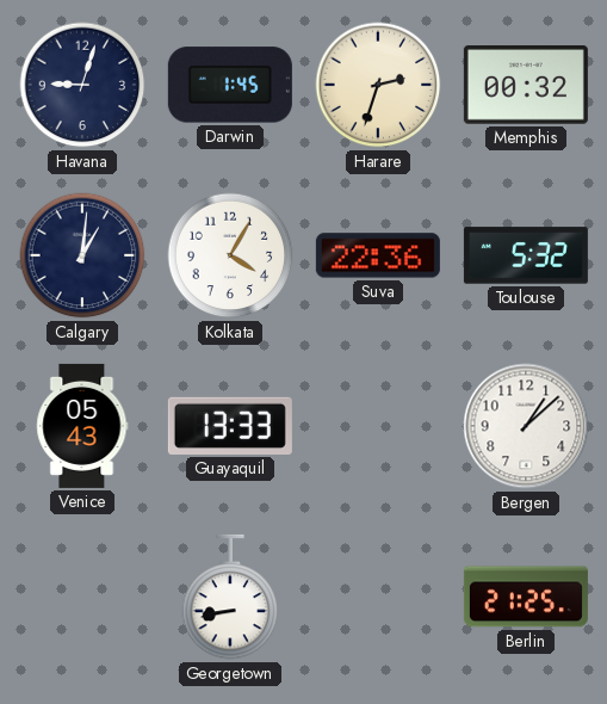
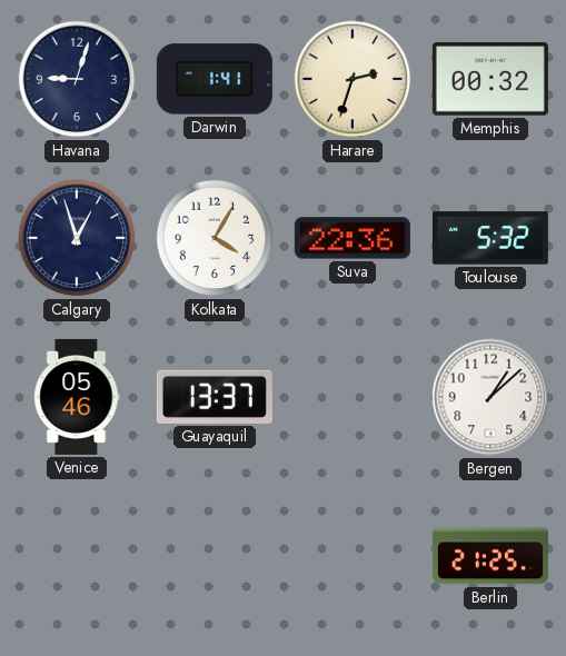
Darwin: 1:45 -> 1:41
Calgary: 1:01 -> 12:57
Venice: 05:43 -> 05:46
Guayaquil: 13:33 -> 13:37
Georgetown: 8:43 -> none
